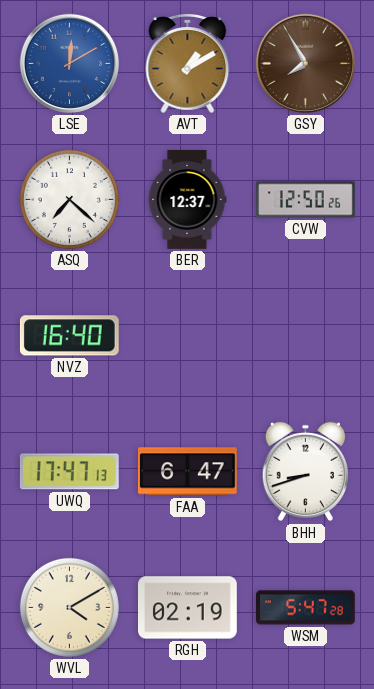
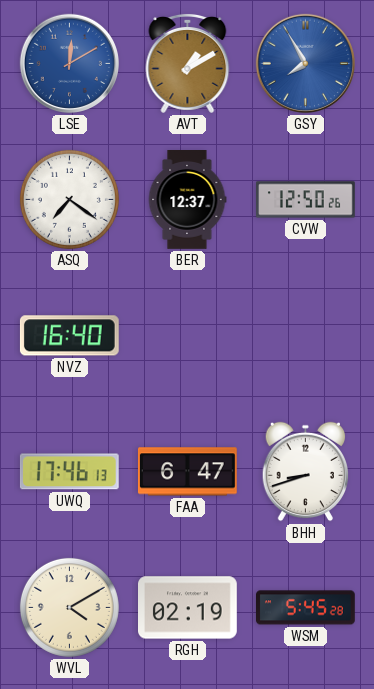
GSY dial: brown -> blue
ASQ: 7:22 -> 7:21
UWQ: 17:47 -> 17:46
WSM: 5:47 -> 5:45
